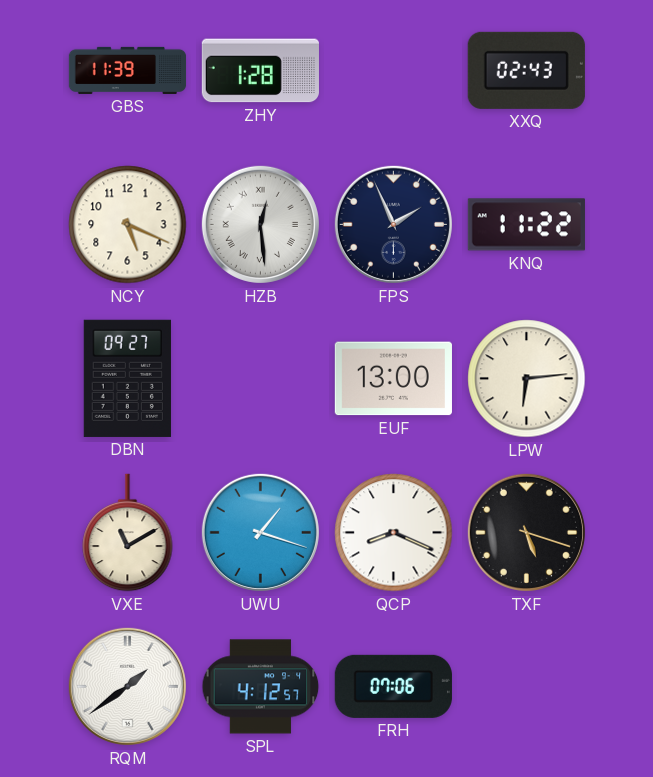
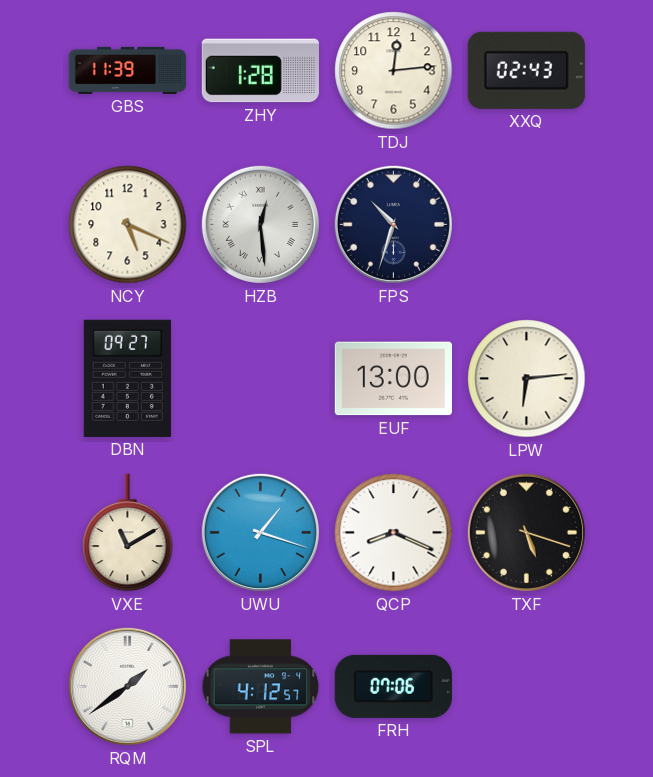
TDJ: none -> 12:14
FPS: 1:56 -> 10:33
KNQ: 11:22 -> none
